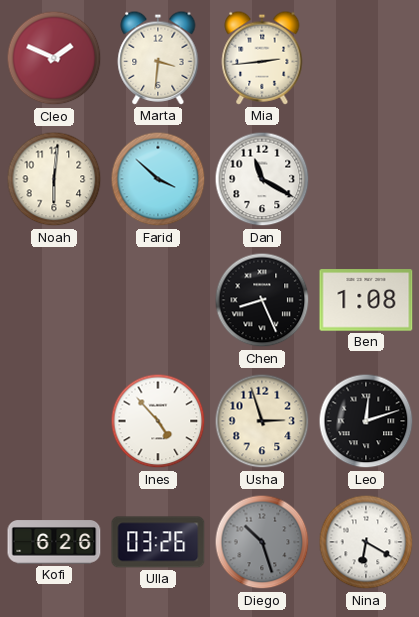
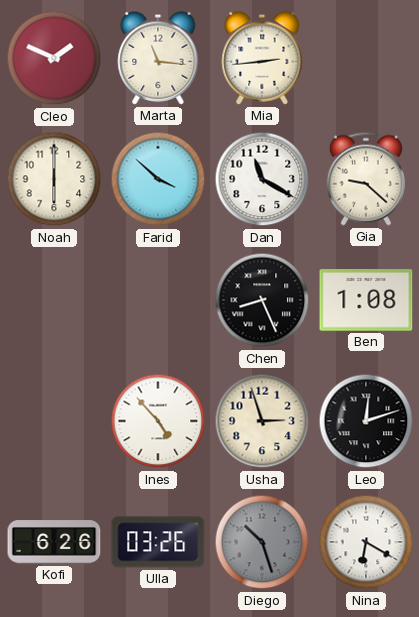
Marta: 3:31 -> 11:16
Noah: 6:01 -> 6:00
Gia: none -> 9:22
